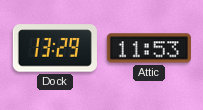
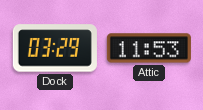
Dock: 13:29 -> 03:29
